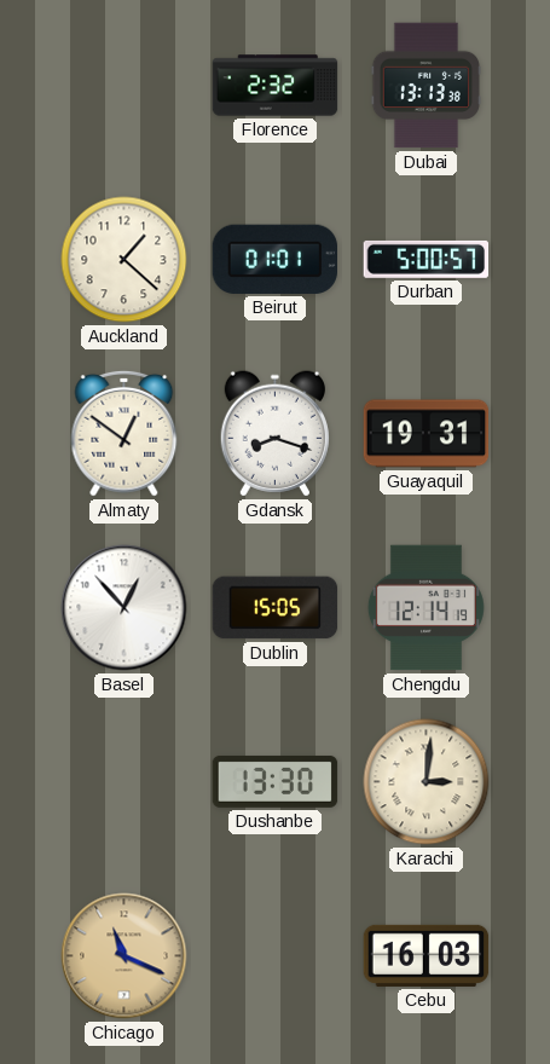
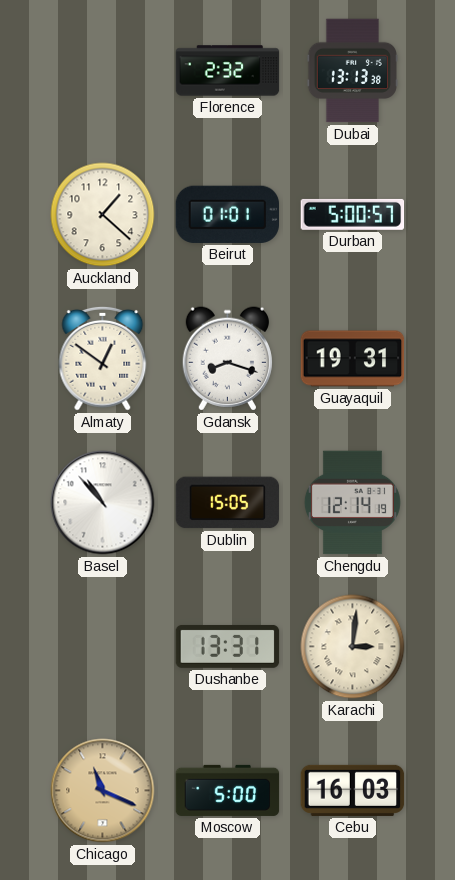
Basel: 12:53 -> 10:53
Dushanbe: 13:30 -> 13:31
Moscow: none -> 5:00
